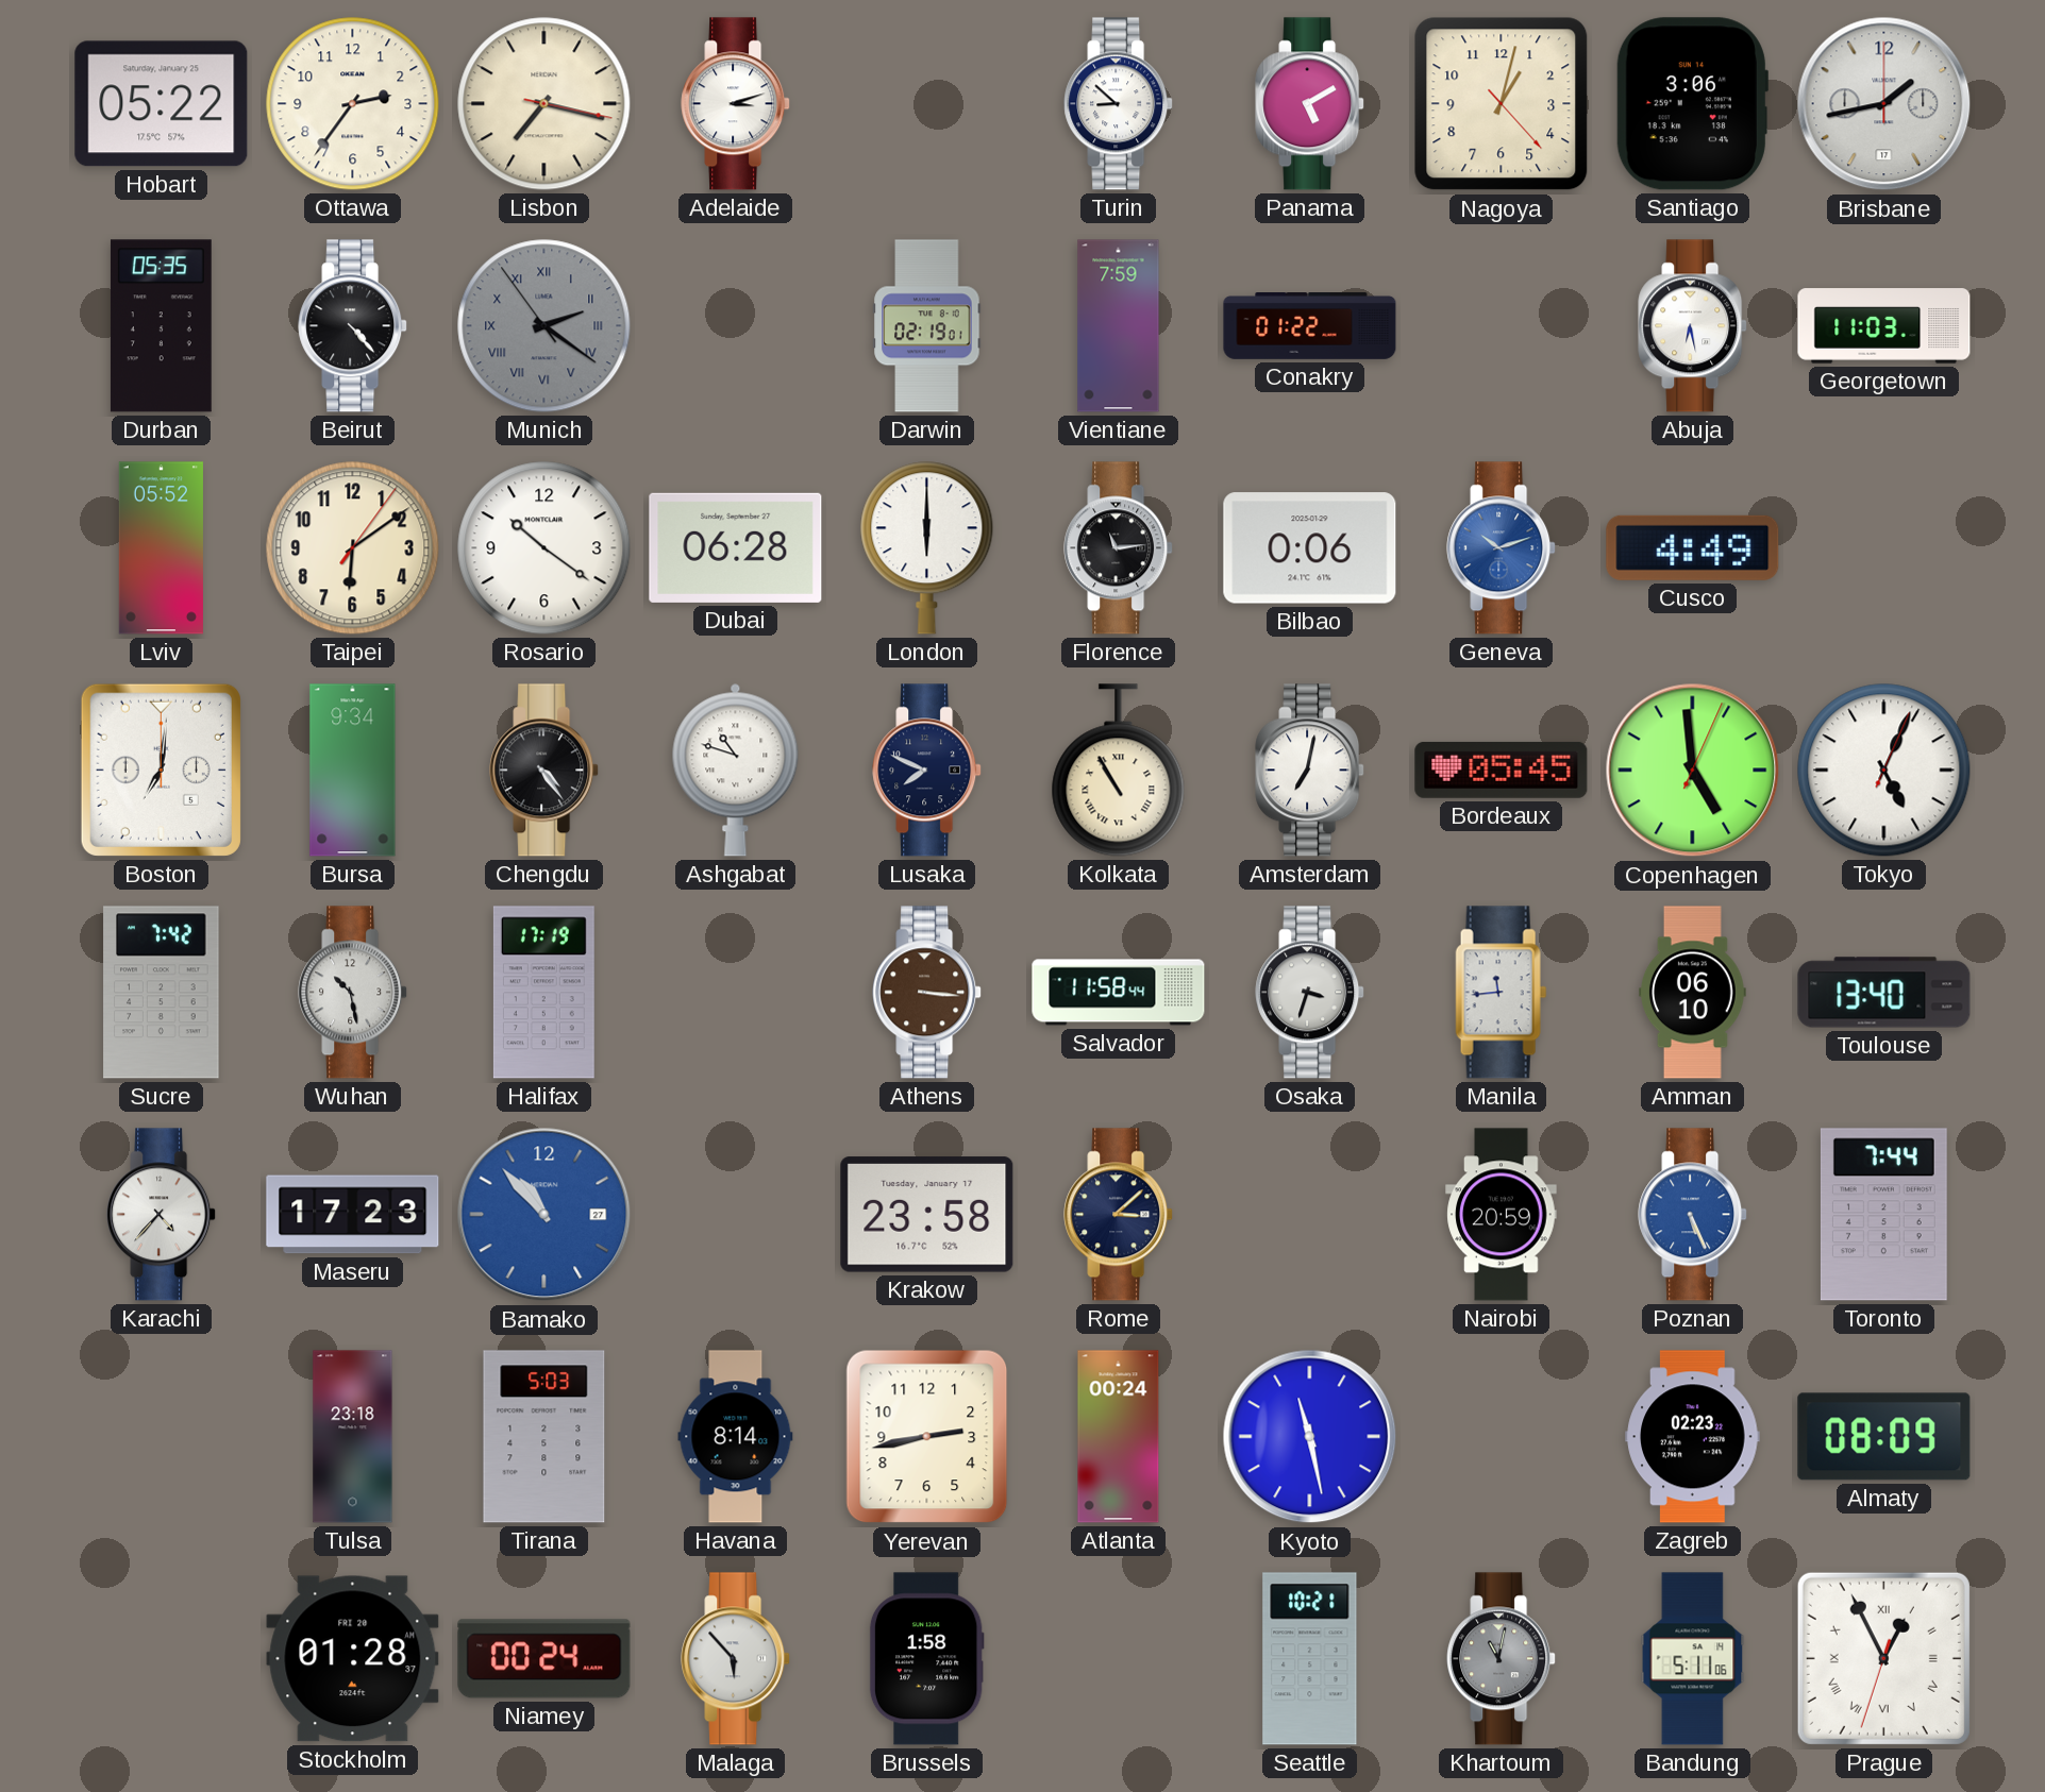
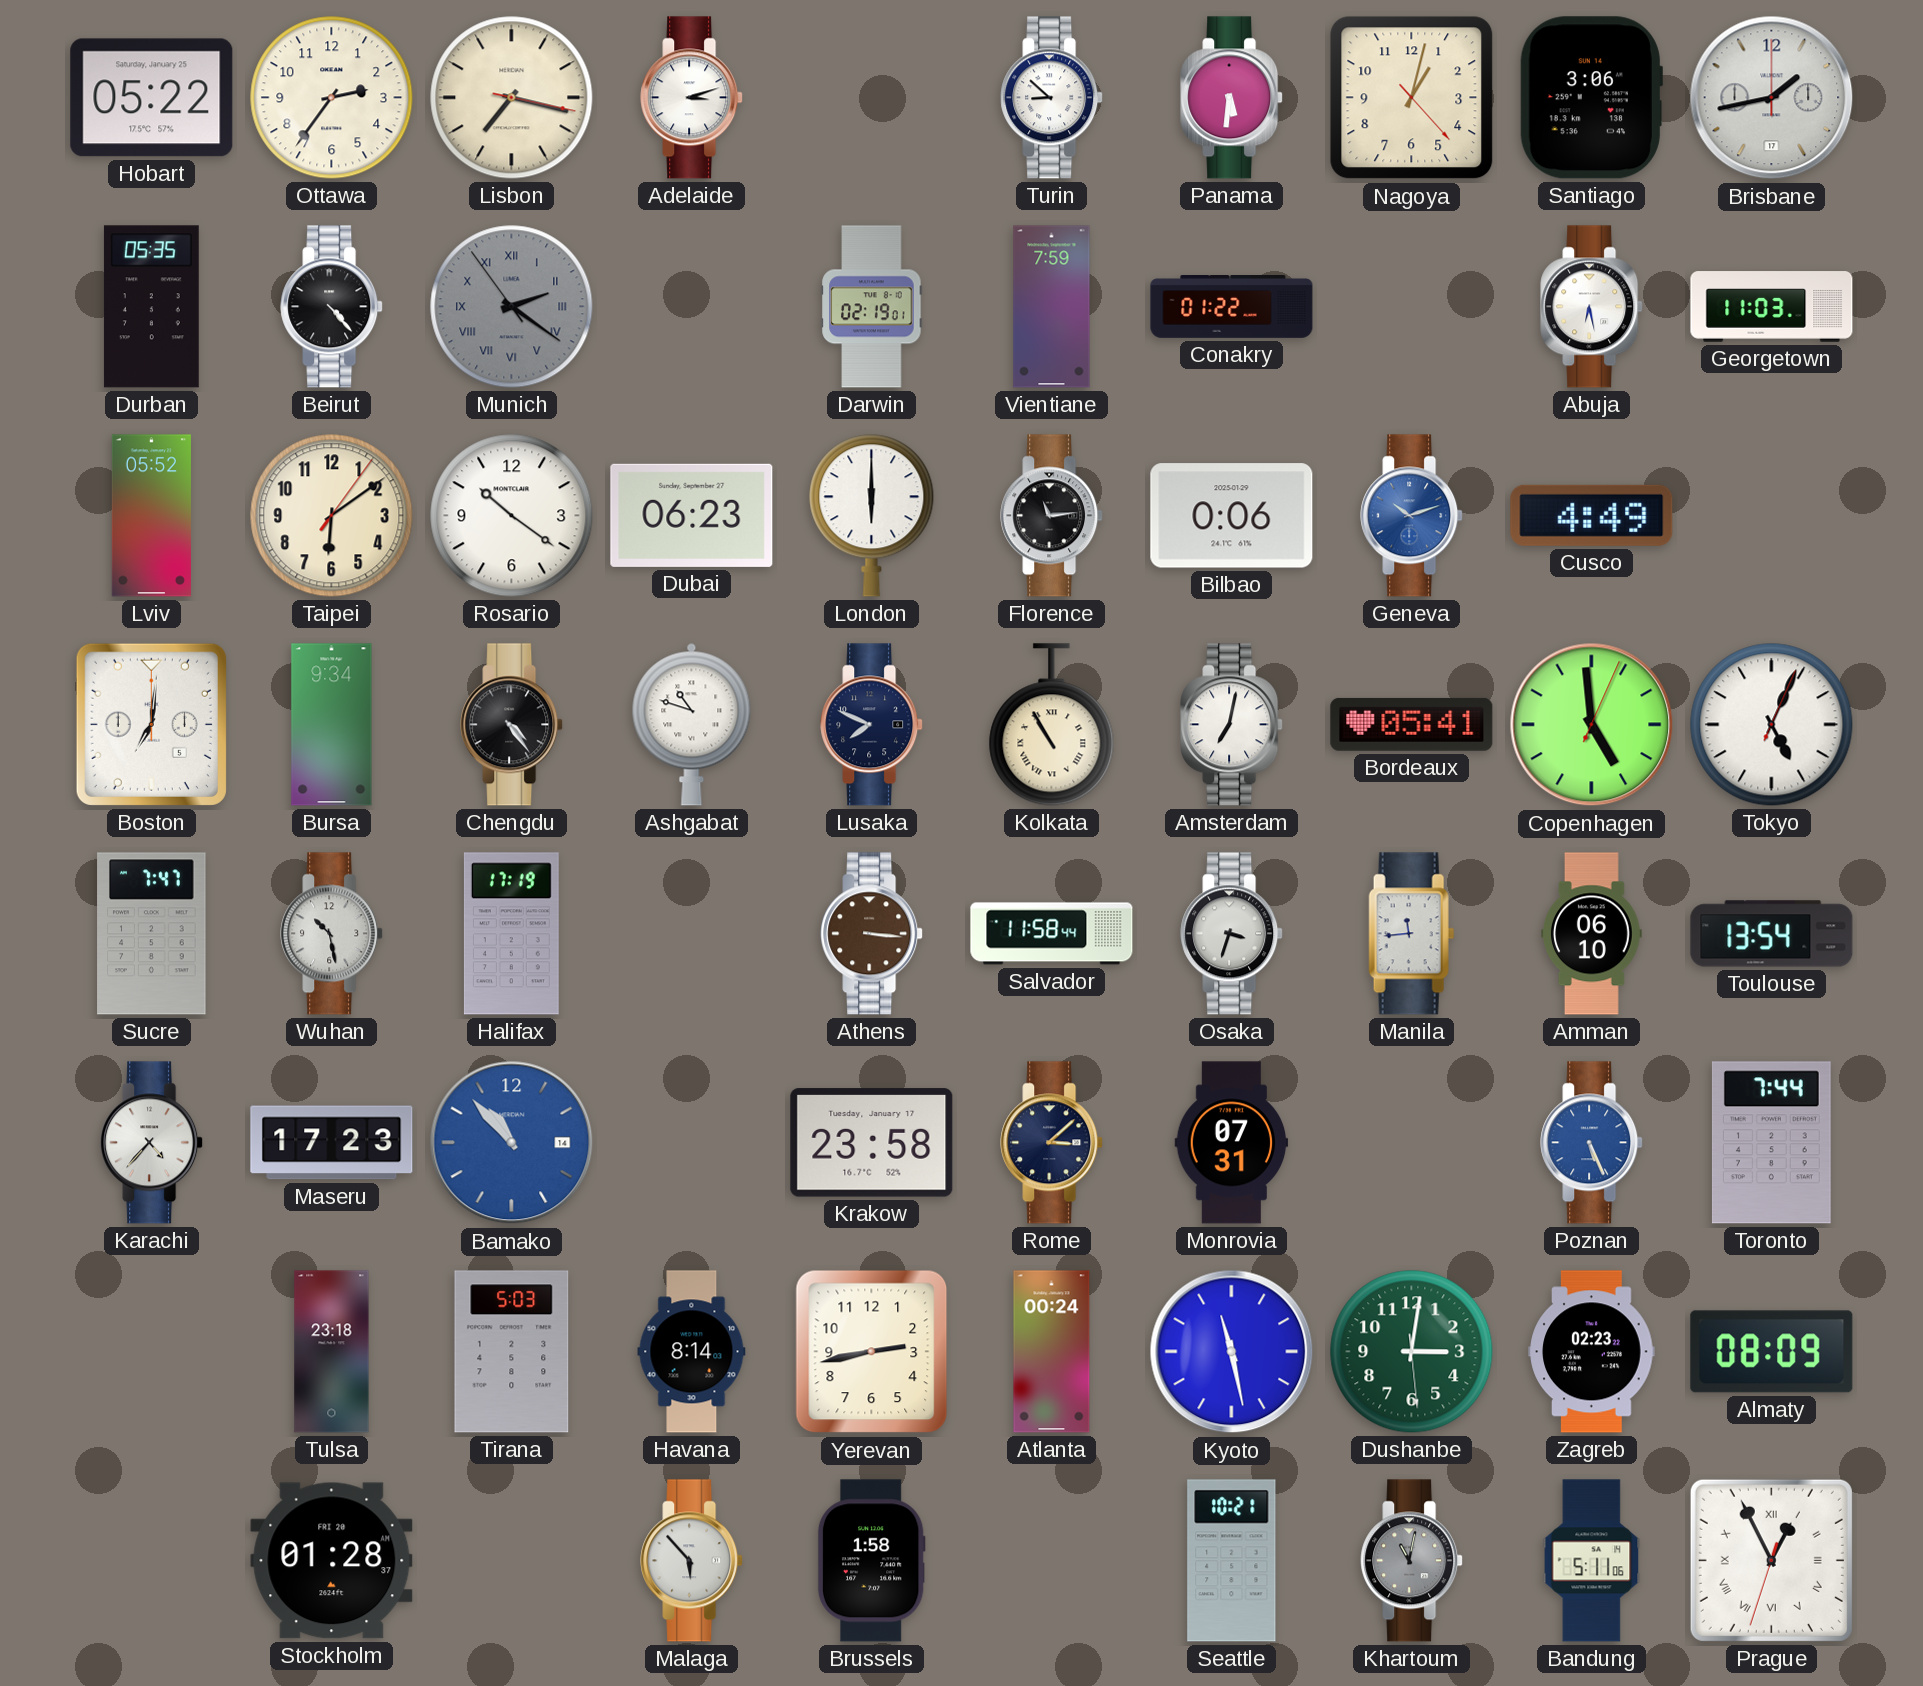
Panama: 5:10 -> 5:31
Dubai: 06:28 -> 06:23
Bordeaux: 05:45 -> 05:41
Sucre: 7:42 -> 7:47
Toulouse: 13:40 -> 13:54
Bamako date: 27 -> 14
Monrovia: none -> 07:31
Nairobi: 20:59 -> none
Dushanbe: none -> 3:01
Niamey: 00:24 -> none
